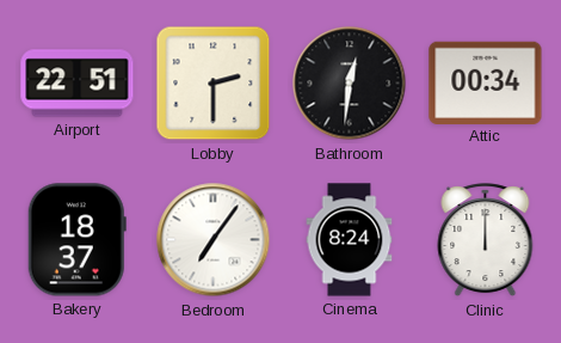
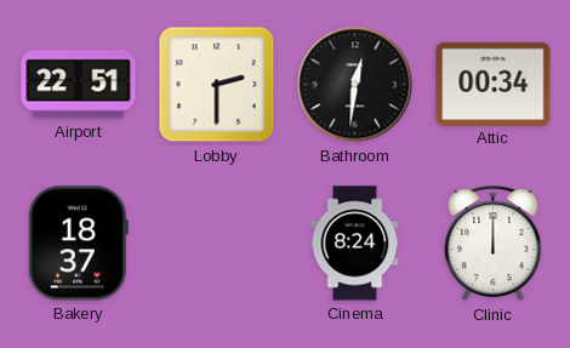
Bedroom: 7:06 -> none
